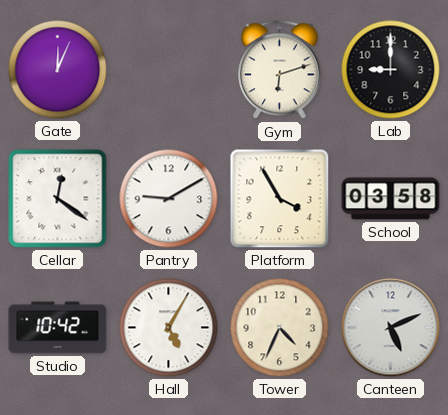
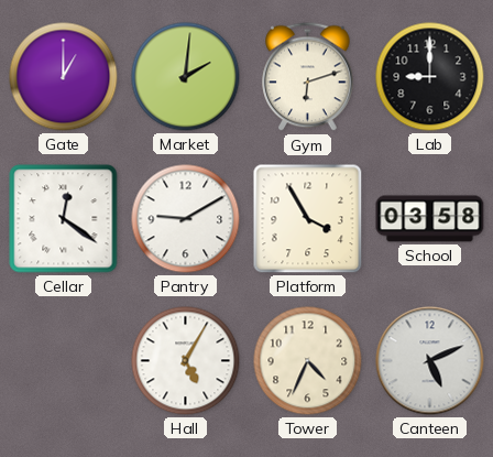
Gate: 12:04 -> 1:00
Market: none -> 2:01
Studio: 10:42 -> none
